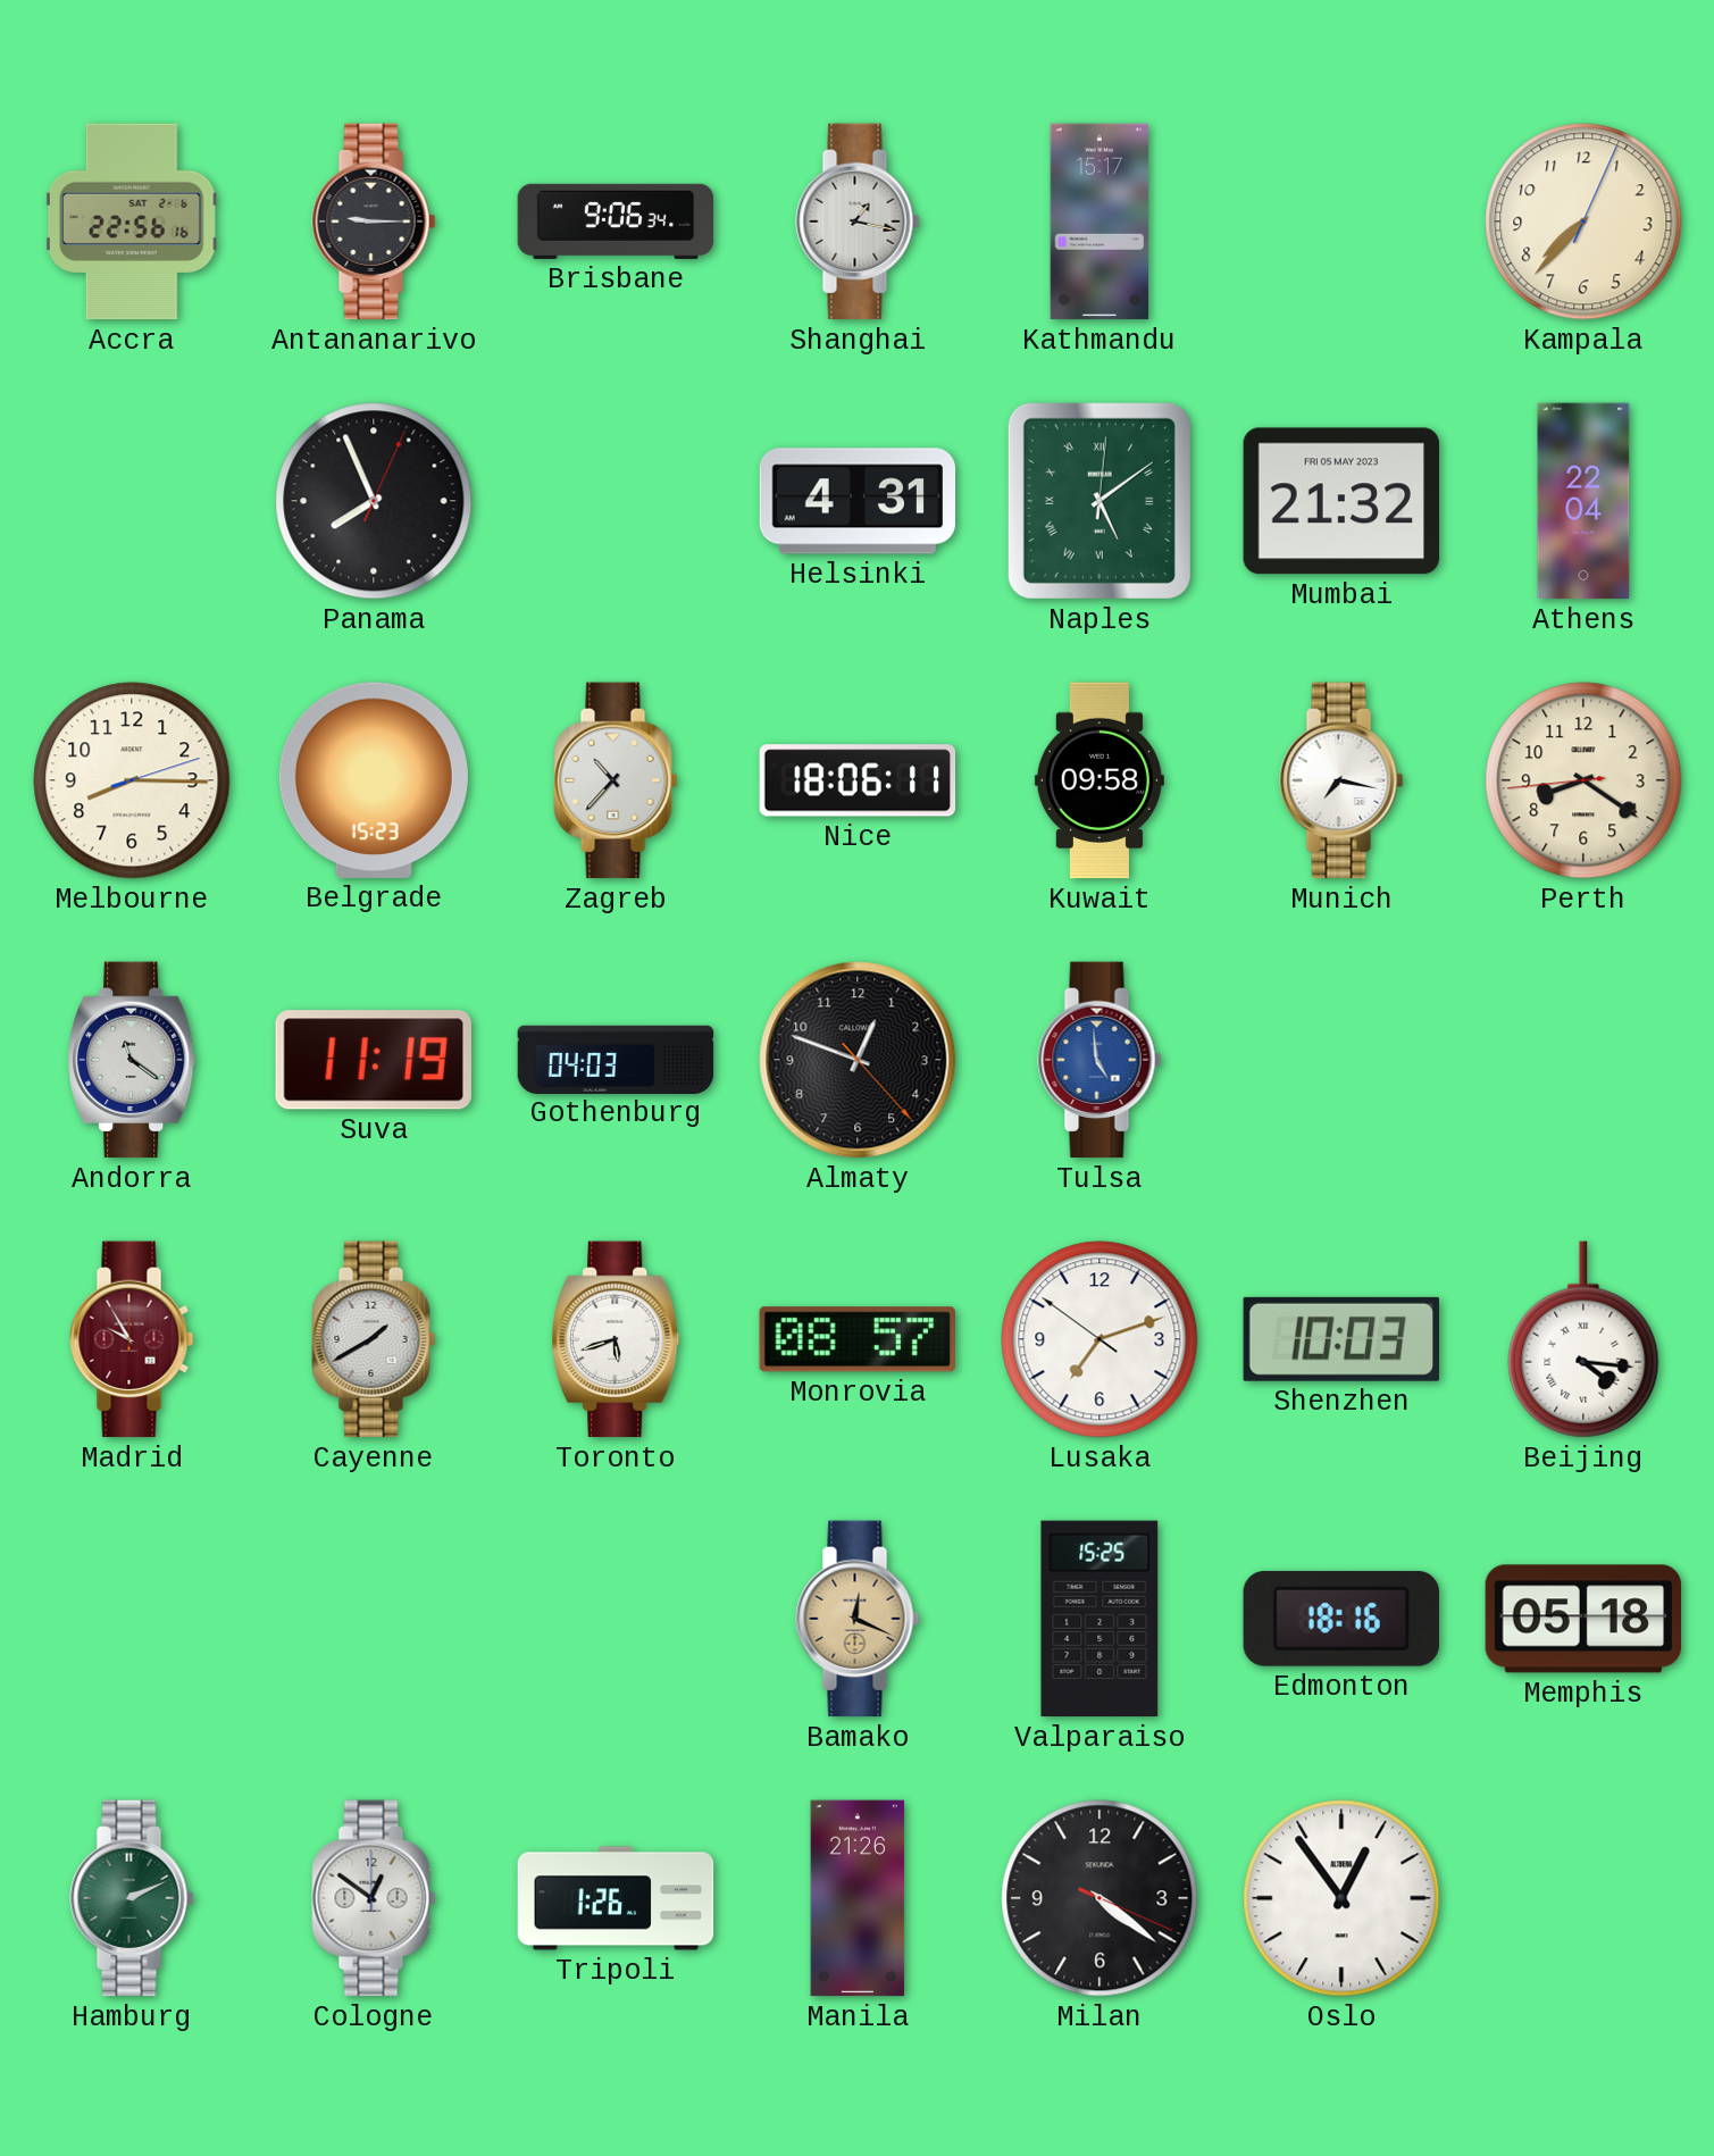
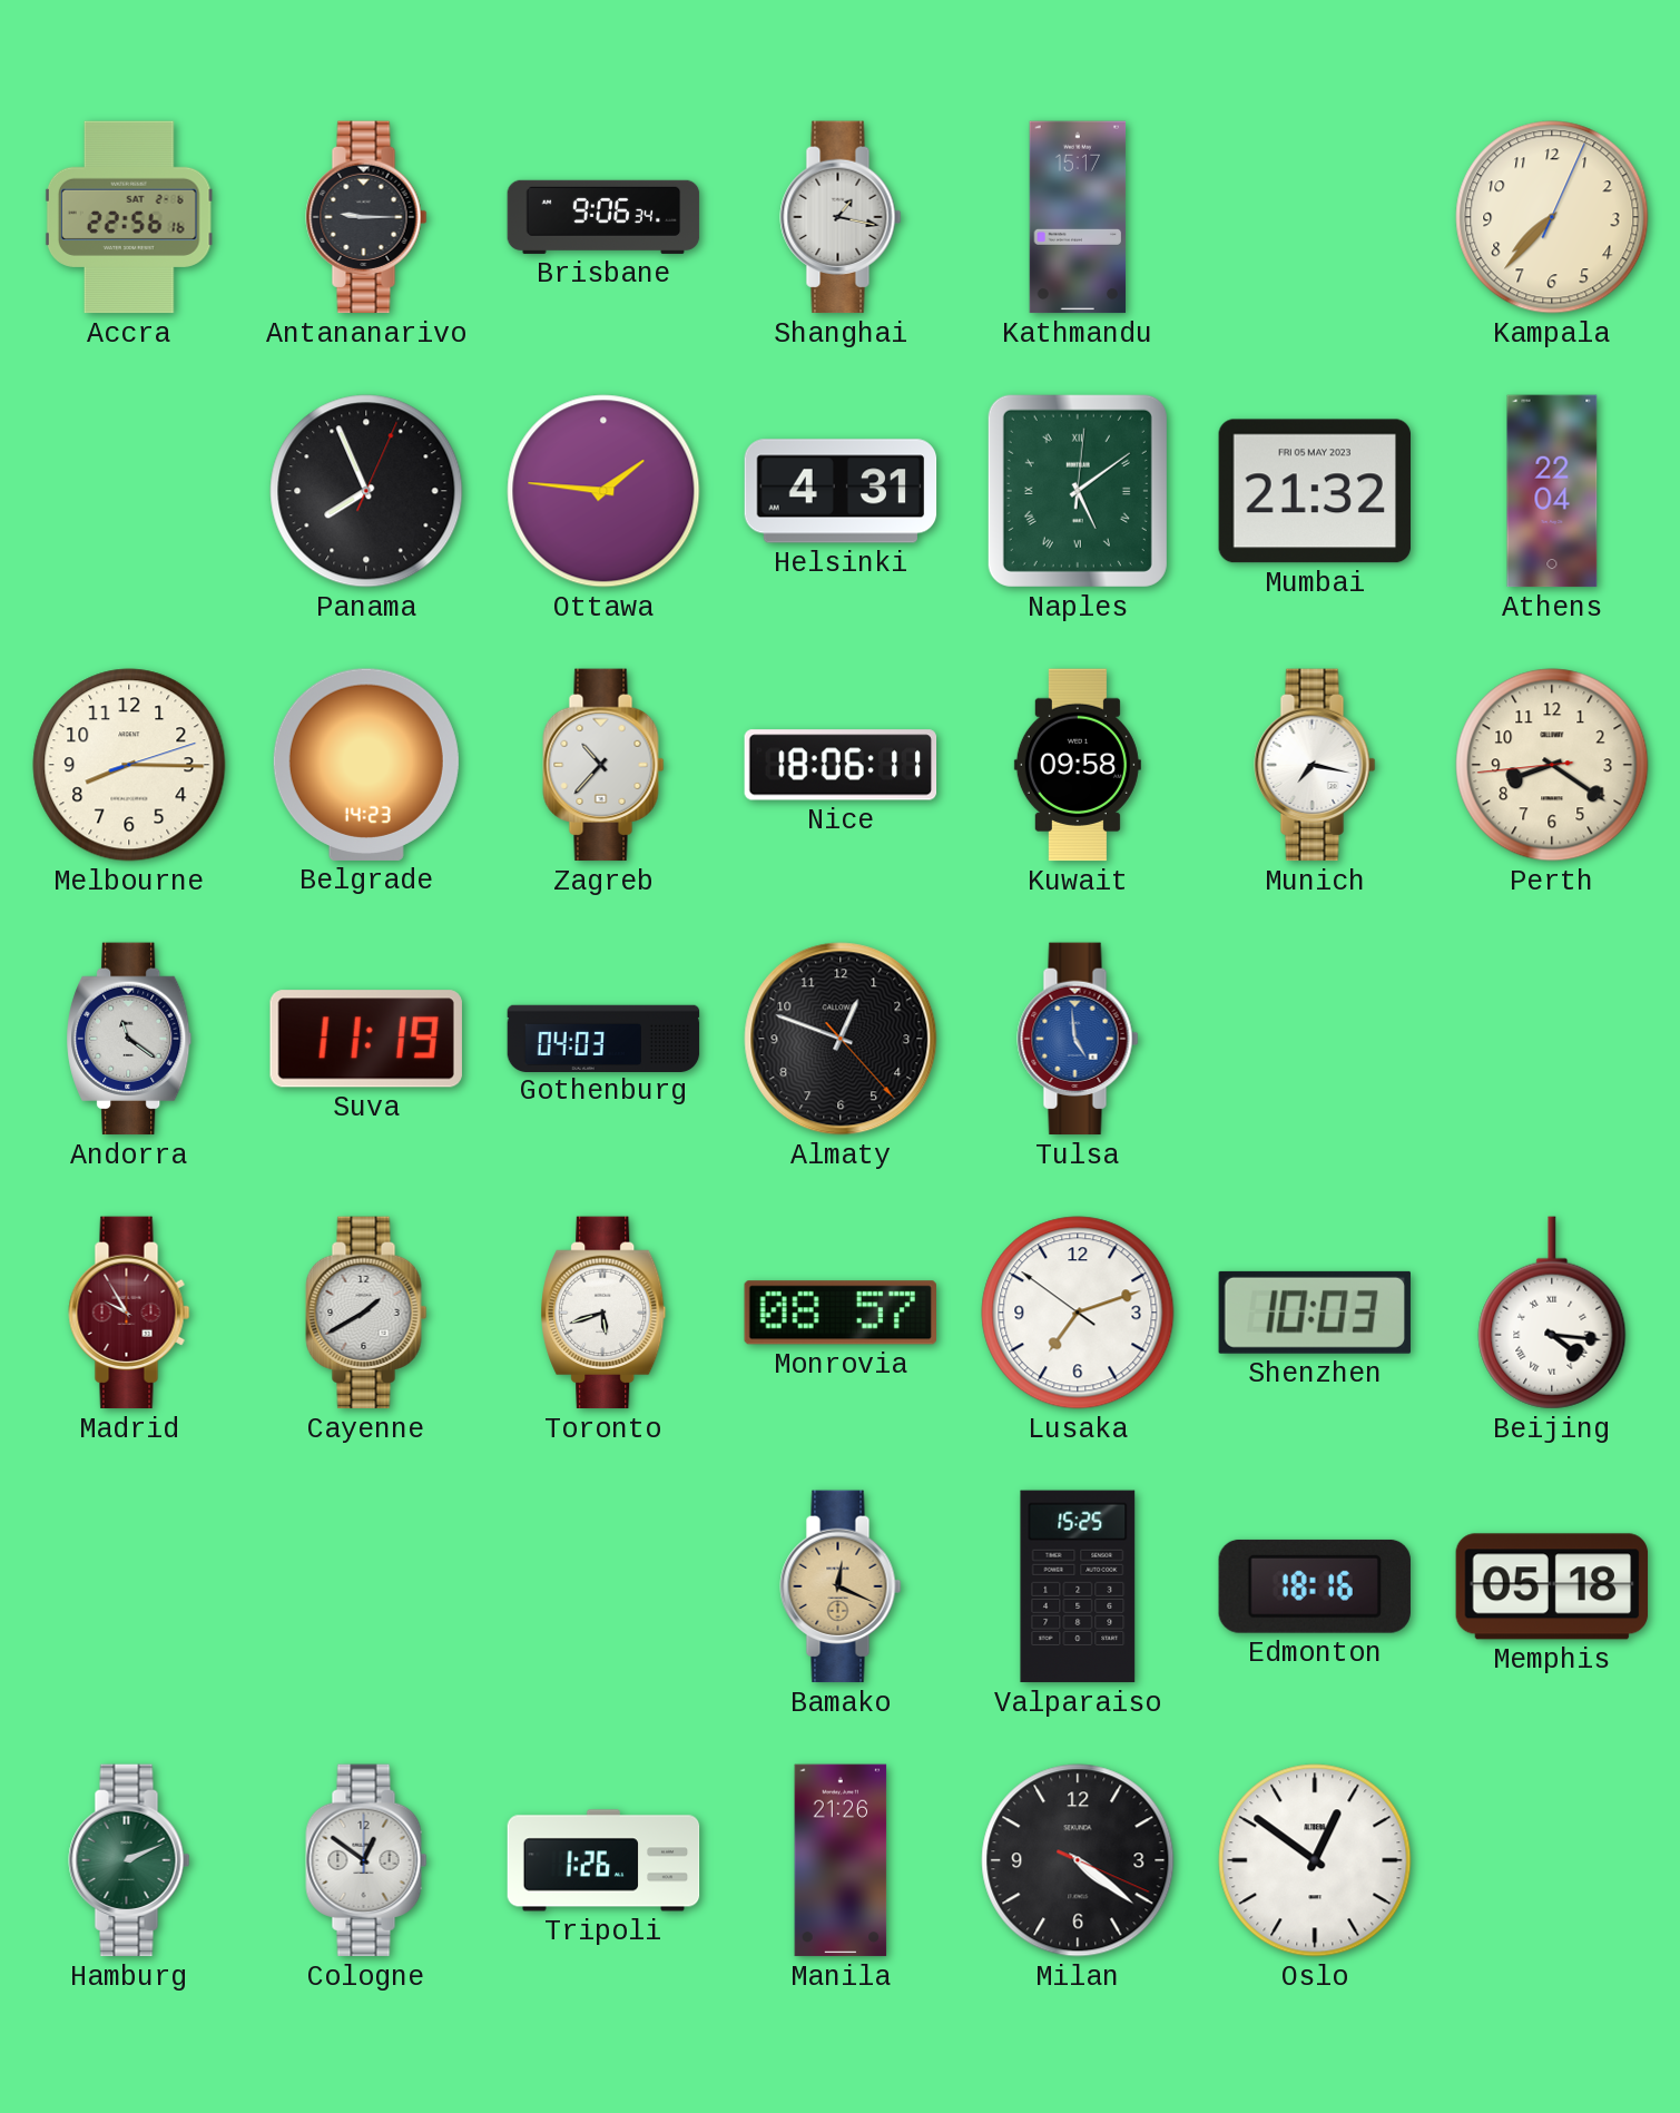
Ottawa: none -> 1:46
Belgrade: 15:23 -> 14:23
Oslo: 12:54 -> 12:51
